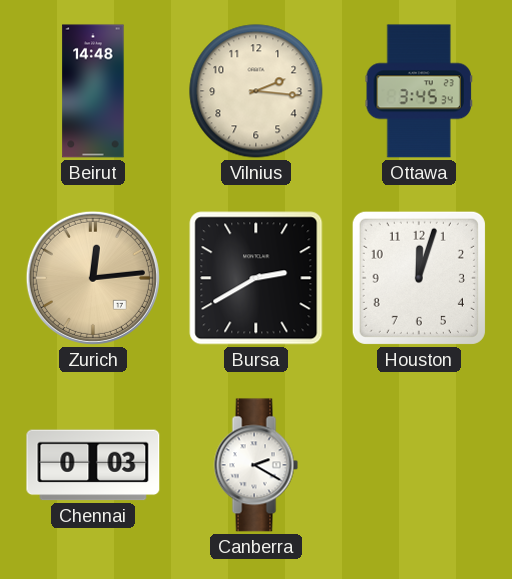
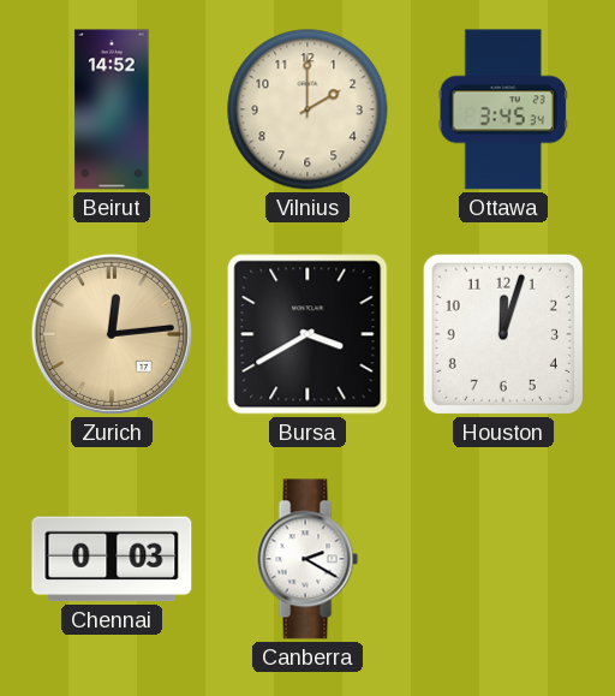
Beirut: 14:48 -> 14:52
Vilnius: 2:16 -> 2:00
Bursa: 2:40 -> 3:40
